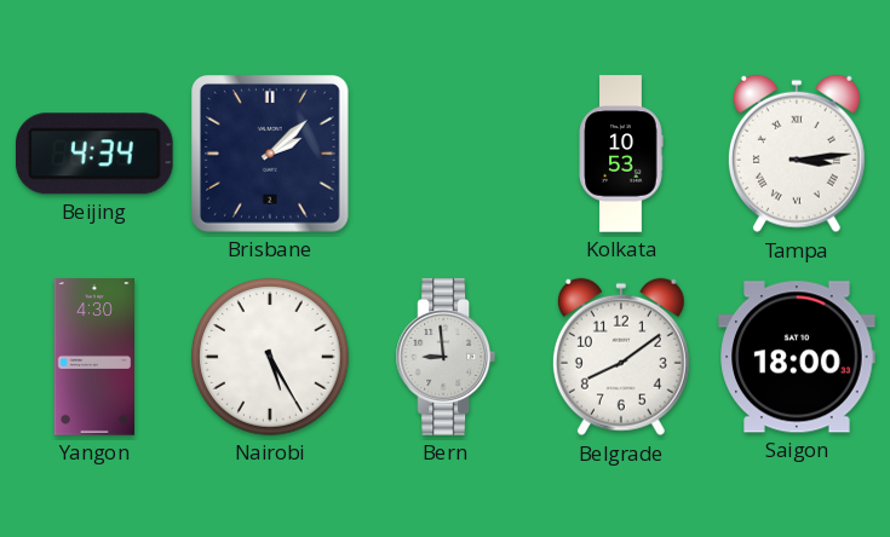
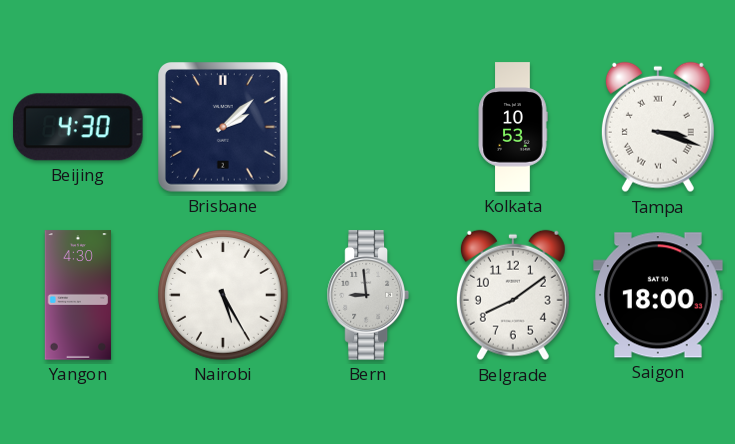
Beijing: 4:34 -> 4:30
Tampa: 3:14 -> 3:18
